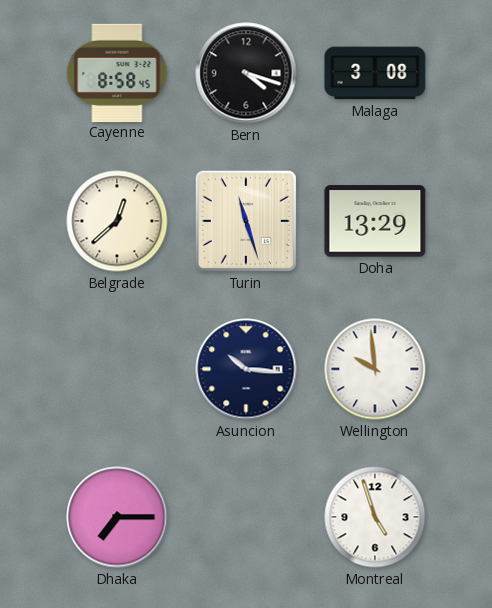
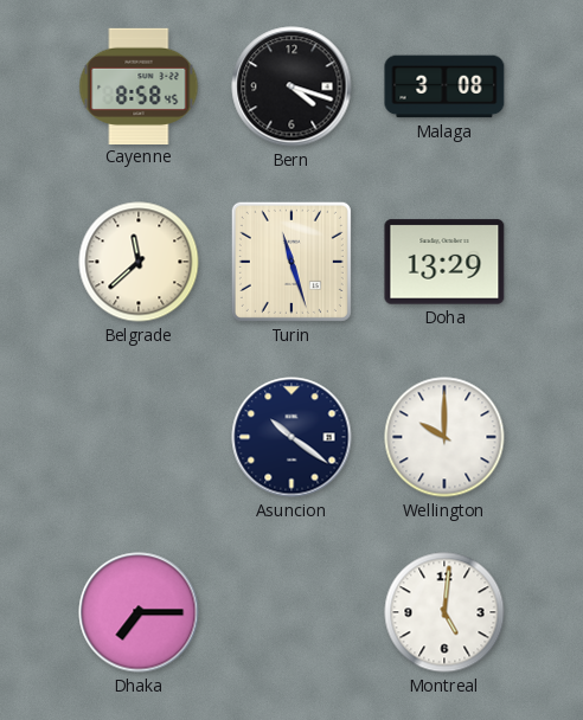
Belgrade: 12:38 -> 11:38
Asuncion: 10:16 -> 10:21
Wellington: 9:59 -> 10:00
Montreal: 4:57 -> 5:01
